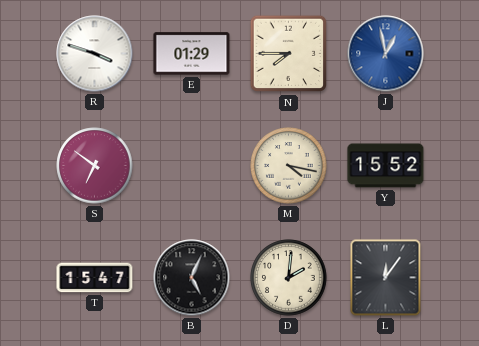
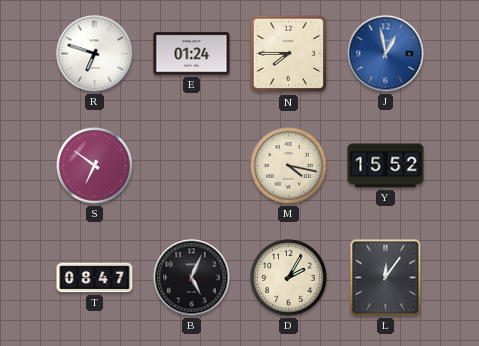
R: 3:48 -> 6:48
E: 01:29 -> 01:24
T: 15:47 -> 08:47
D: 2:01 -> 2:05
